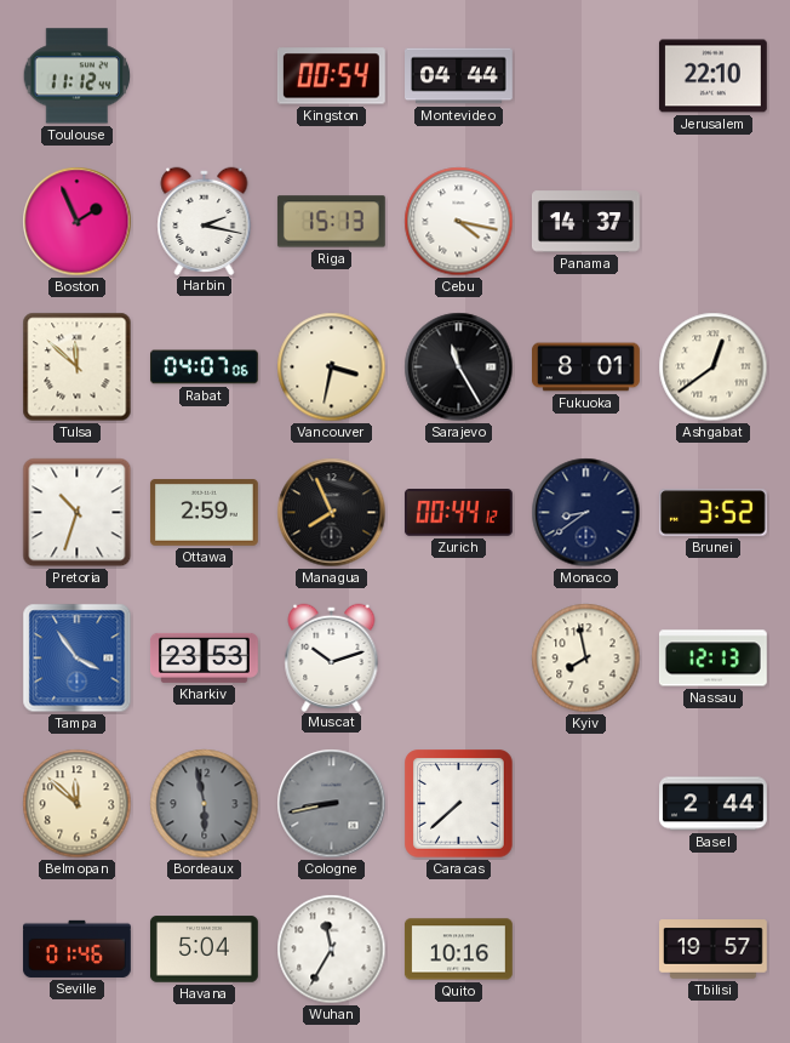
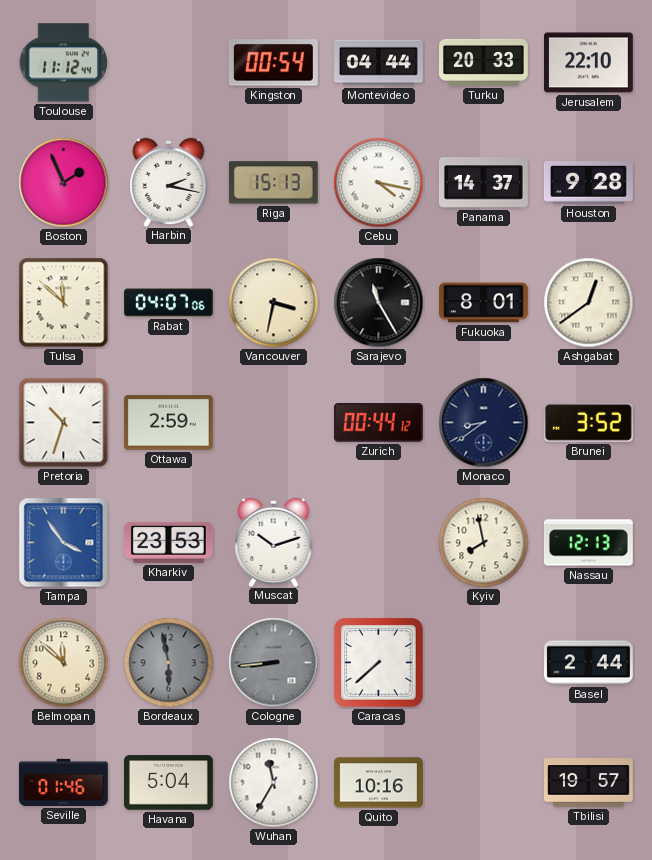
Turku: none -> 20:33
Houston: none -> 9:28
Managua: 7:56 -> none
Cologne: 8:43 -> 8:44
